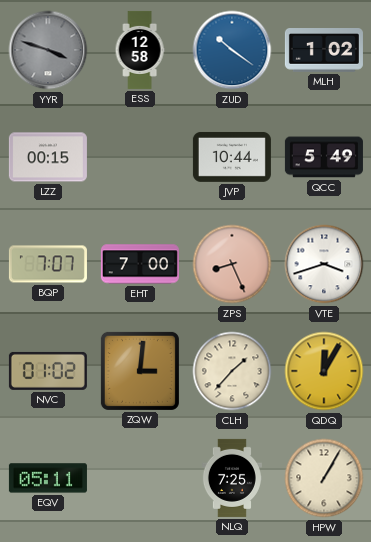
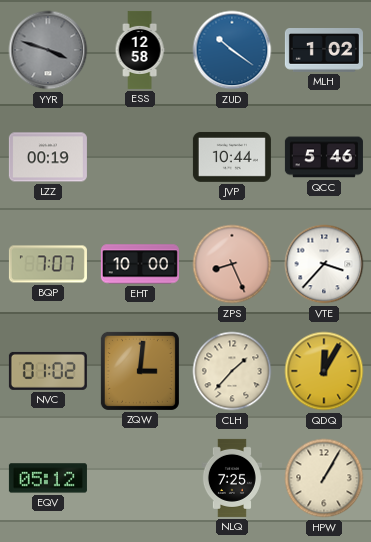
LZZ: 00:15 -> 00:19
QCC: 5:49 -> 5:46
EHT: 7:00 -> 10:00
VTE: 3:42 -> 3:37
EQV: 05:11 -> 05:12
